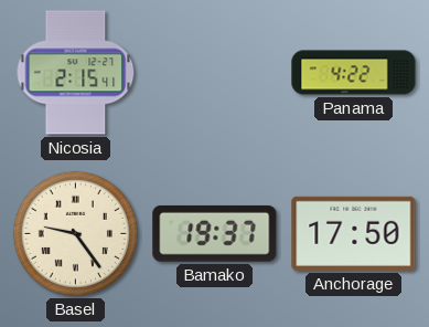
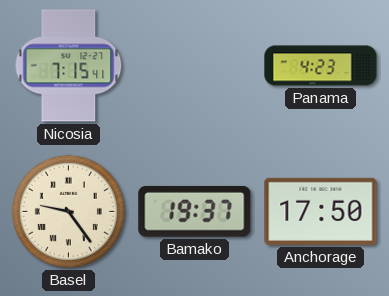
Nicosia: 2:15 -> 7:15
Panama: 4:22 -> 4:23
